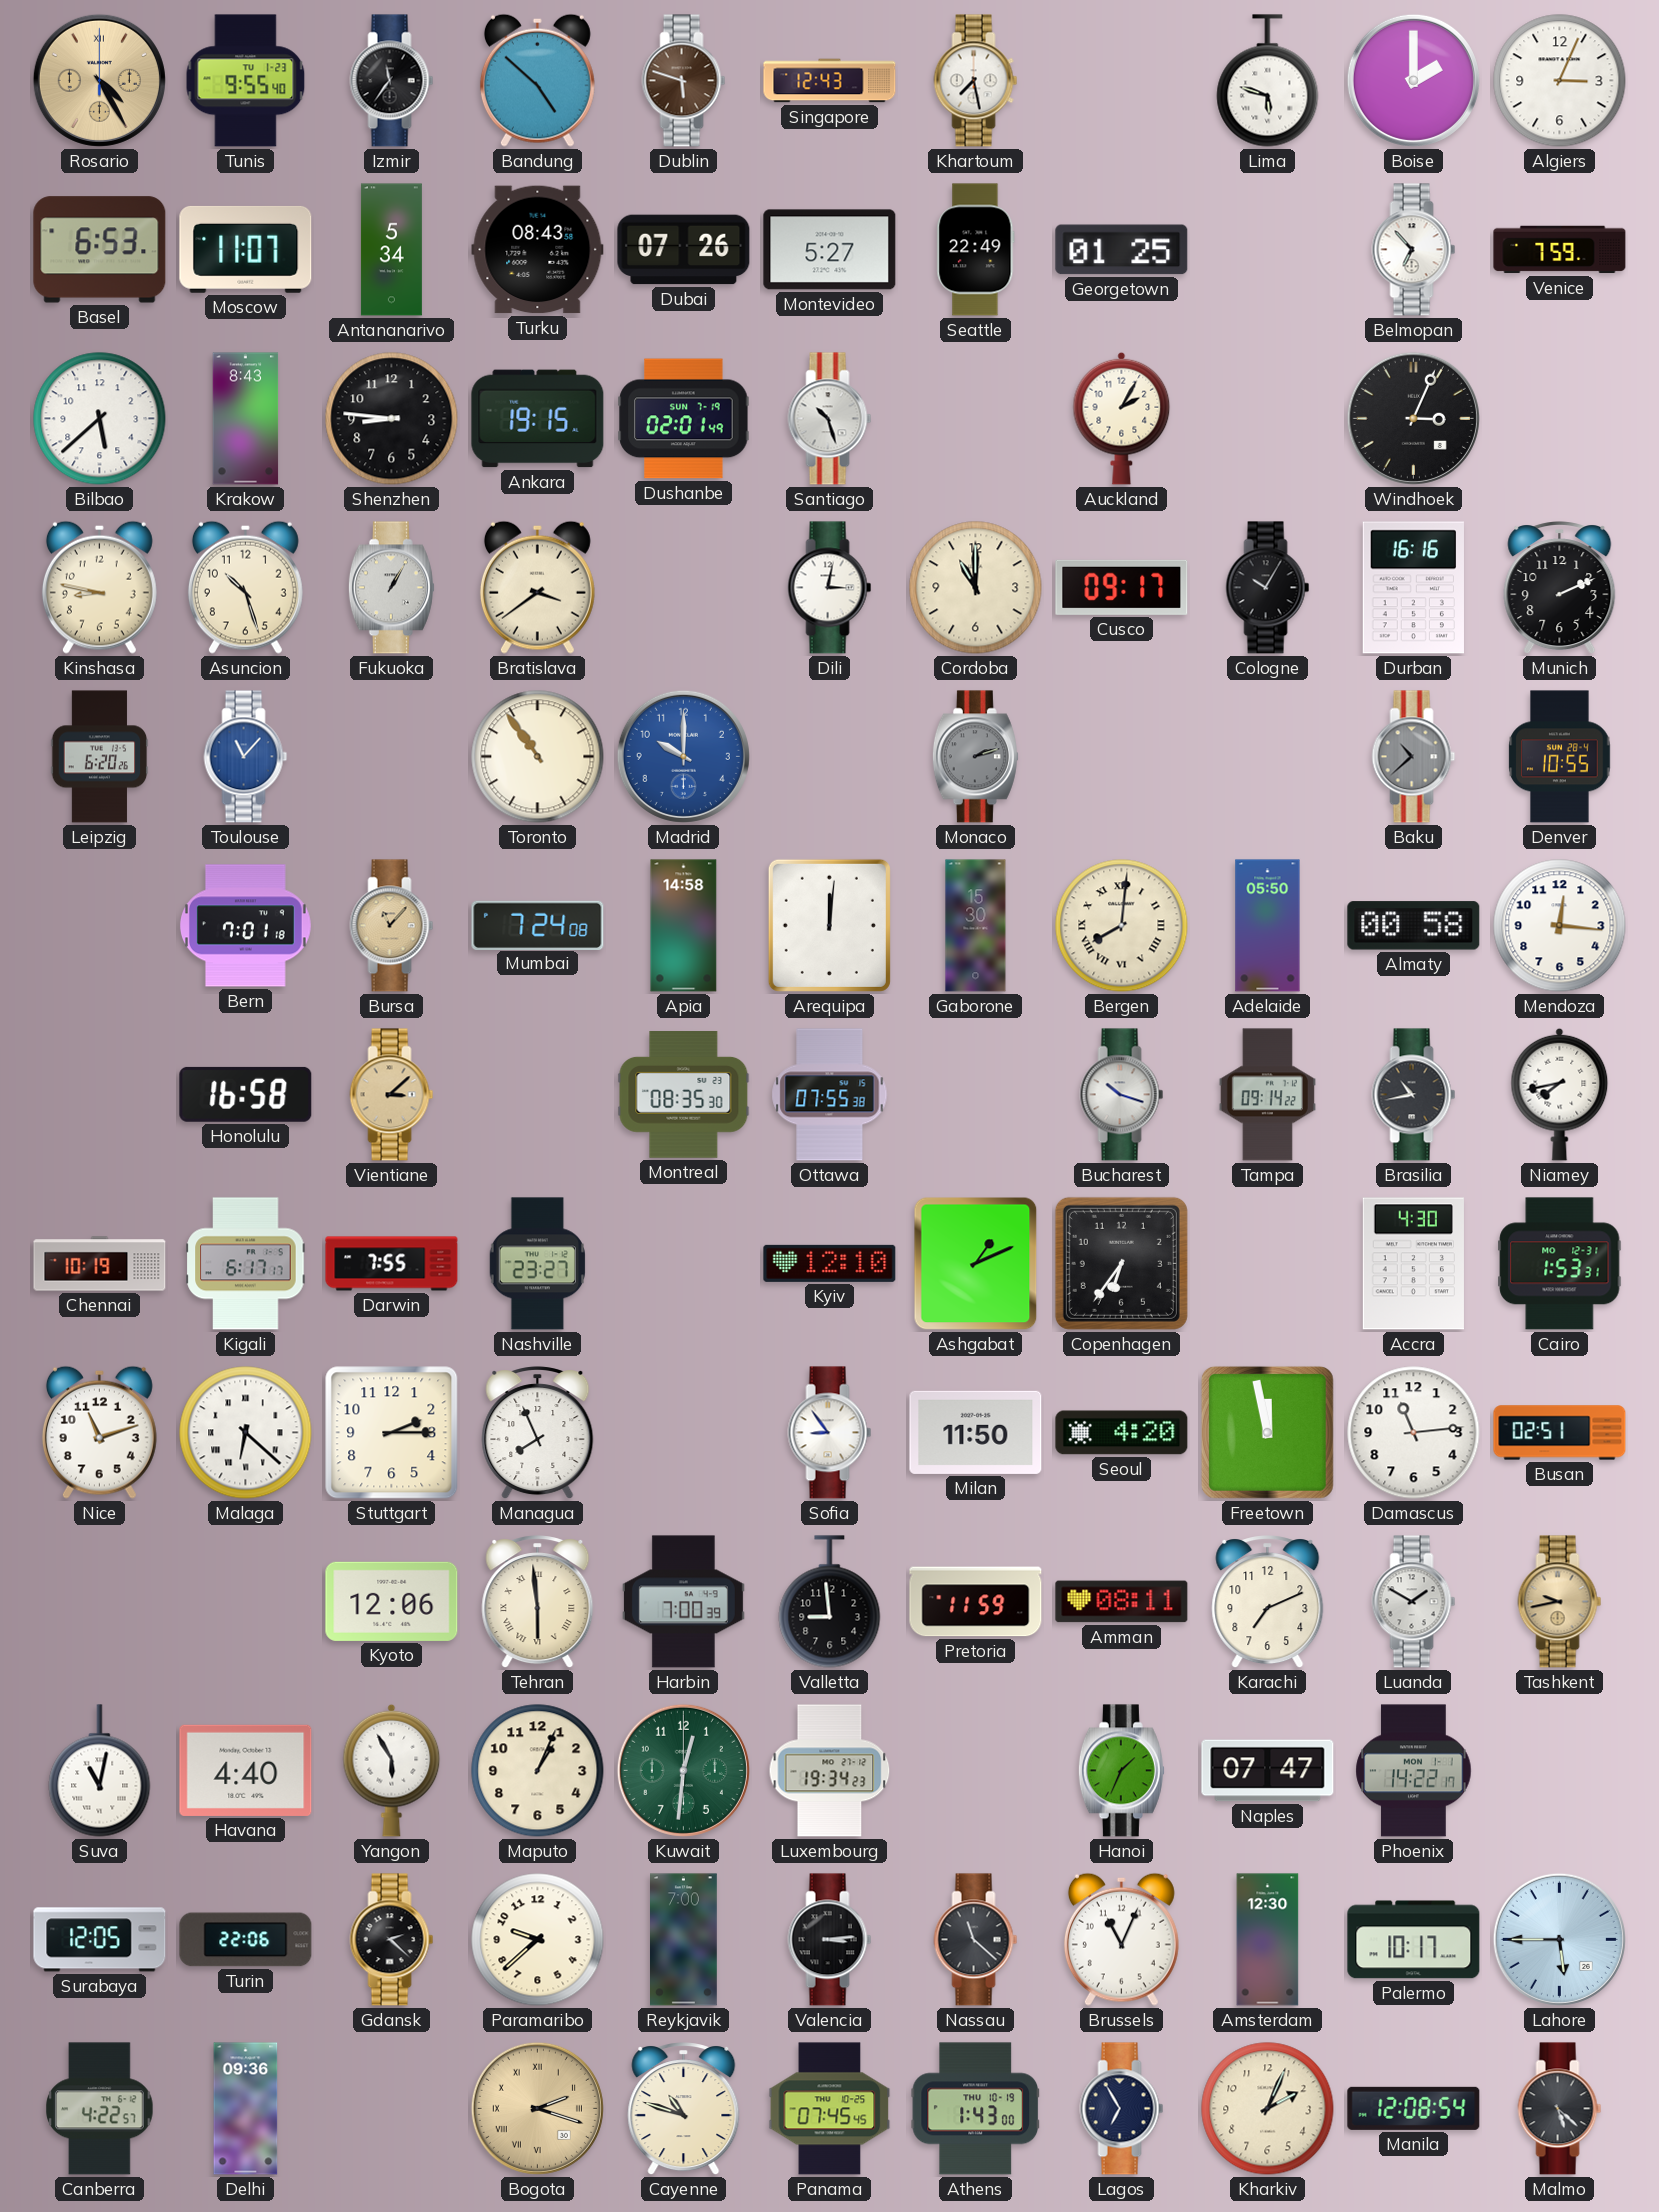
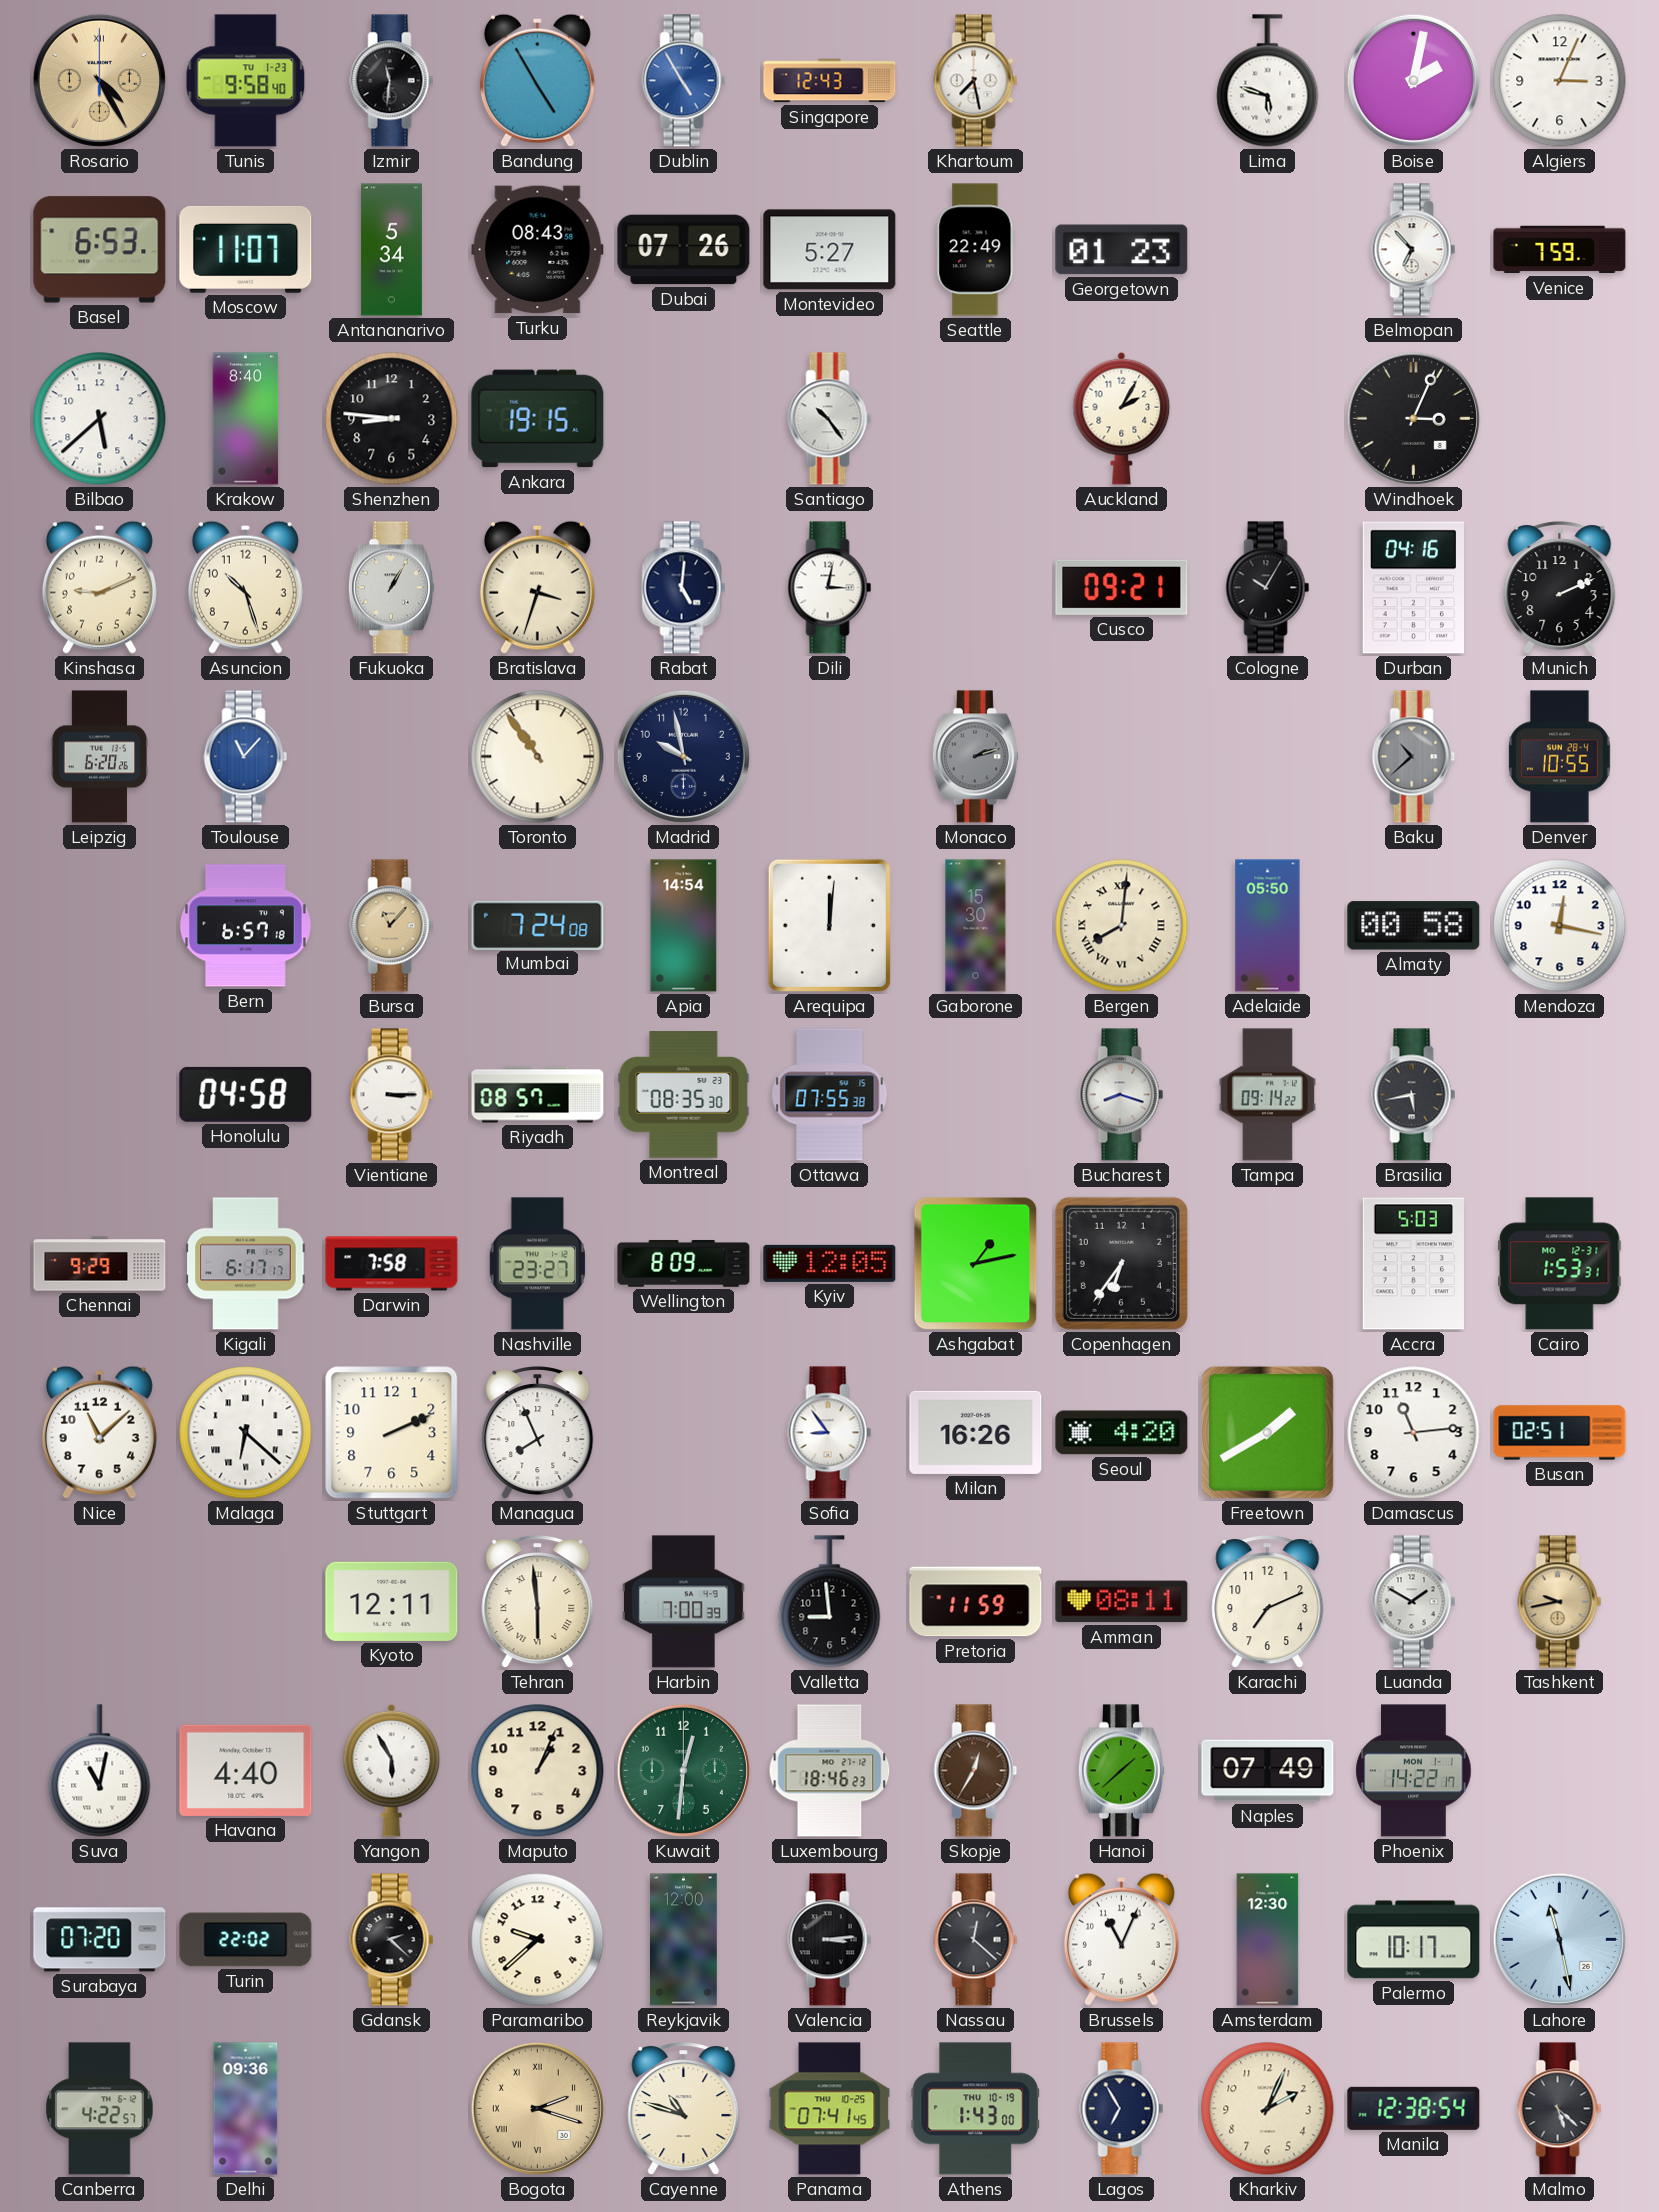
Tunis: 9:55 -> 9:58
Izmir: 11:36 -> 11:31
Bandung: 4:52 -> 4:55
Dublin: 5:48 -> 4:55
Dublin dial: brown -> blue
Boise: 2:00 -> 2:02
Georgetown: 01:25 -> 01:23
Krakow: 8:43 -> 8:40
Dushanbe: 02:01 -> none
Santiago: 10:27 -> 10:24
Kinshasa: 8:47 -> 9:11
Bratislava: 3:39 -> 3:33
Rabat: none -> 5:01
Cordoba: 11:00 -> none
Cusco: 09:17 -> 09:21
Durban: 16:16 -> 04:16
Madrid: 10:00 -> 9:58
Madrid dial: blue -> navy
Bern: 7:01 -> 6:57
Apia: 14:58 -> 14:54
Mendoza: 12:16 -> 12:17
Honolulu: 16:58 -> 04:58
Vientiane: 3:08 -> 3:15
Vientiane dial: champagne -> white
Riyadh: none -> 08:57
Bucharest: 10:18 -> 8:18
Brasilia: 10:43 -> 5:43
Niamey: 7:43 -> none
Chennai: 10:19 -> 9:29
Darwin: 7:55 -> 7:58
Wellington: none -> 8:09
Kyiv: 12:10 -> 12:05
Ashgabat: 1:11 -> 1:13
Accra: 4:30 -> 5:03
Nice: 11:12 -> 11:08
Stuttgart: 2:15 -> 2:11
Milan: 11:50 -> 16:26
Freetown: 11:58 -> 1:40
Kyoto: 12:06 -> 12:11
Luxembourg: 19:34 -> 18:46
Skopje: none -> 12:35
Hanoi: 1:34 -> 1:38
Naples: 07:47 -> 07:49
Surabaya: 12:05 -> 07:20
Turin: 22:06 -> 22:02
Reykjavik: 7:00 -> 12:00
Nassau: 11:22 -> 12:22
Lahore: 5:45 -> 11:28
Panama: 07:45 -> 07:41
Manila: 12:08 -> 12:38
